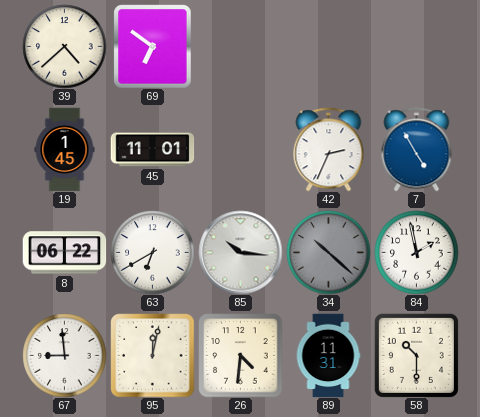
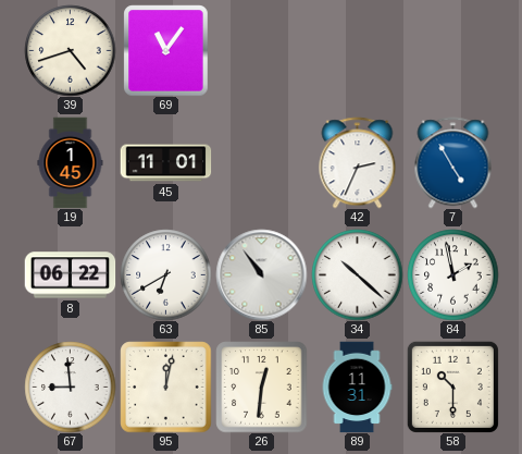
39: 4:38 -> 4:42
69: 6:51 -> 11:06
85: 10:16 -> 10:54
34 dial: grey -> white
26: 4:31 -> 12:31
